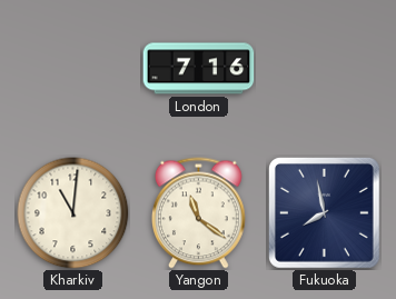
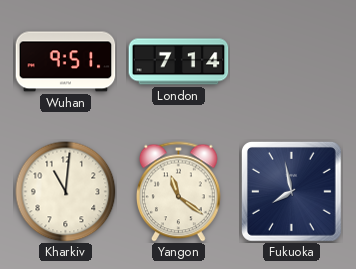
Wuhan: none -> 9:51
London: 7:16 -> 7:14
